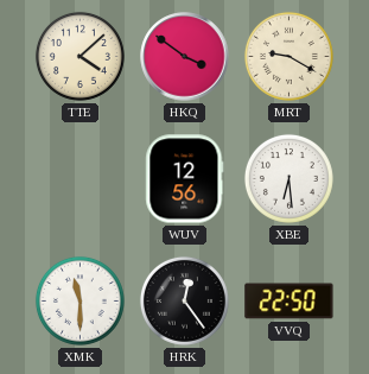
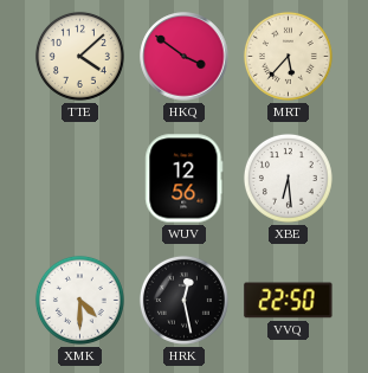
MRT: 9:20 -> 5:37
XMK: 11:30 -> 4:30
HRK: 12:24 -> 12:28
